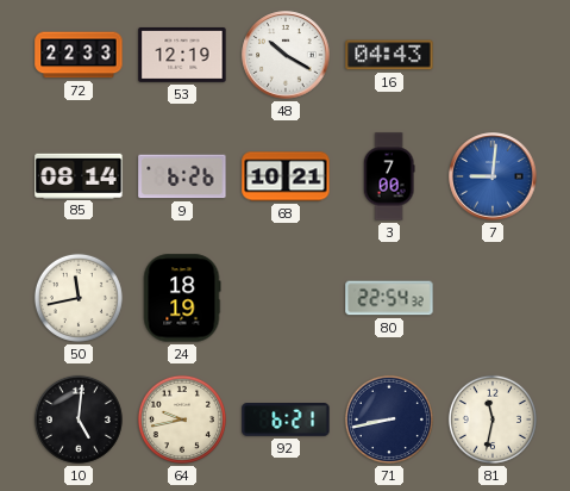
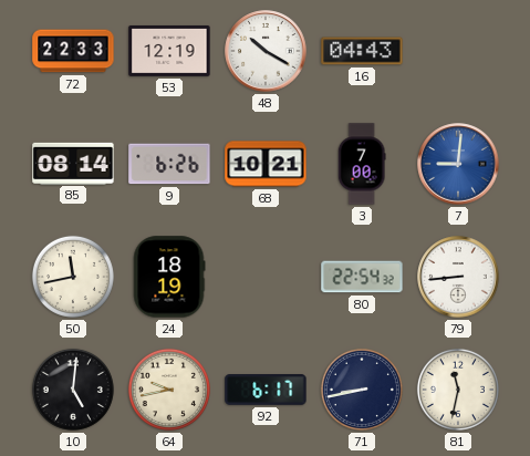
79: none -> 8:44
92: 6:21 -> 6:17
